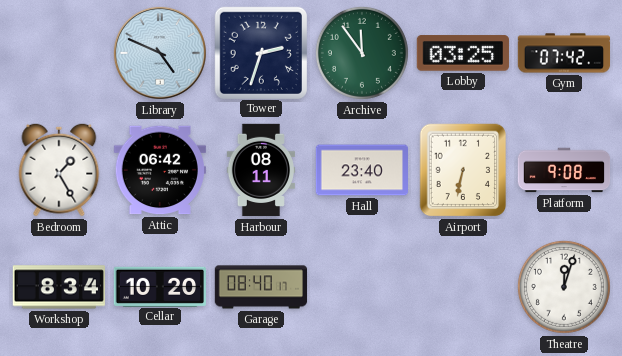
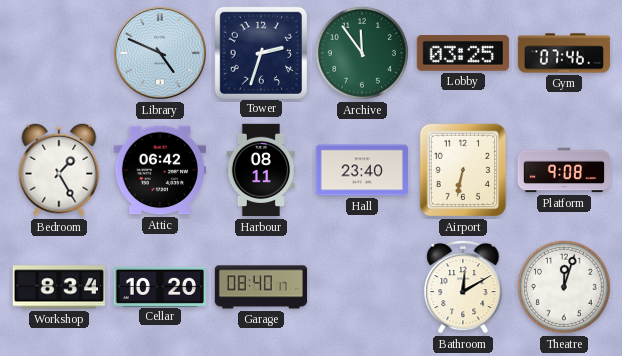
Gym: 07:42 -> 07:46
Bathroom: none -> 12:10
